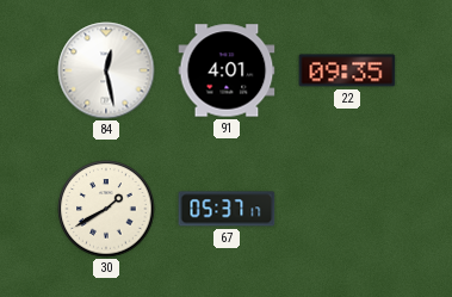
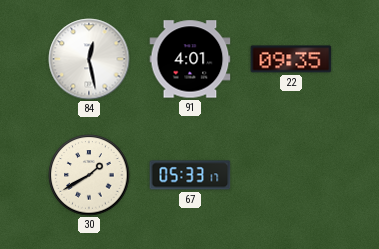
67: 05:37 -> 05:33
